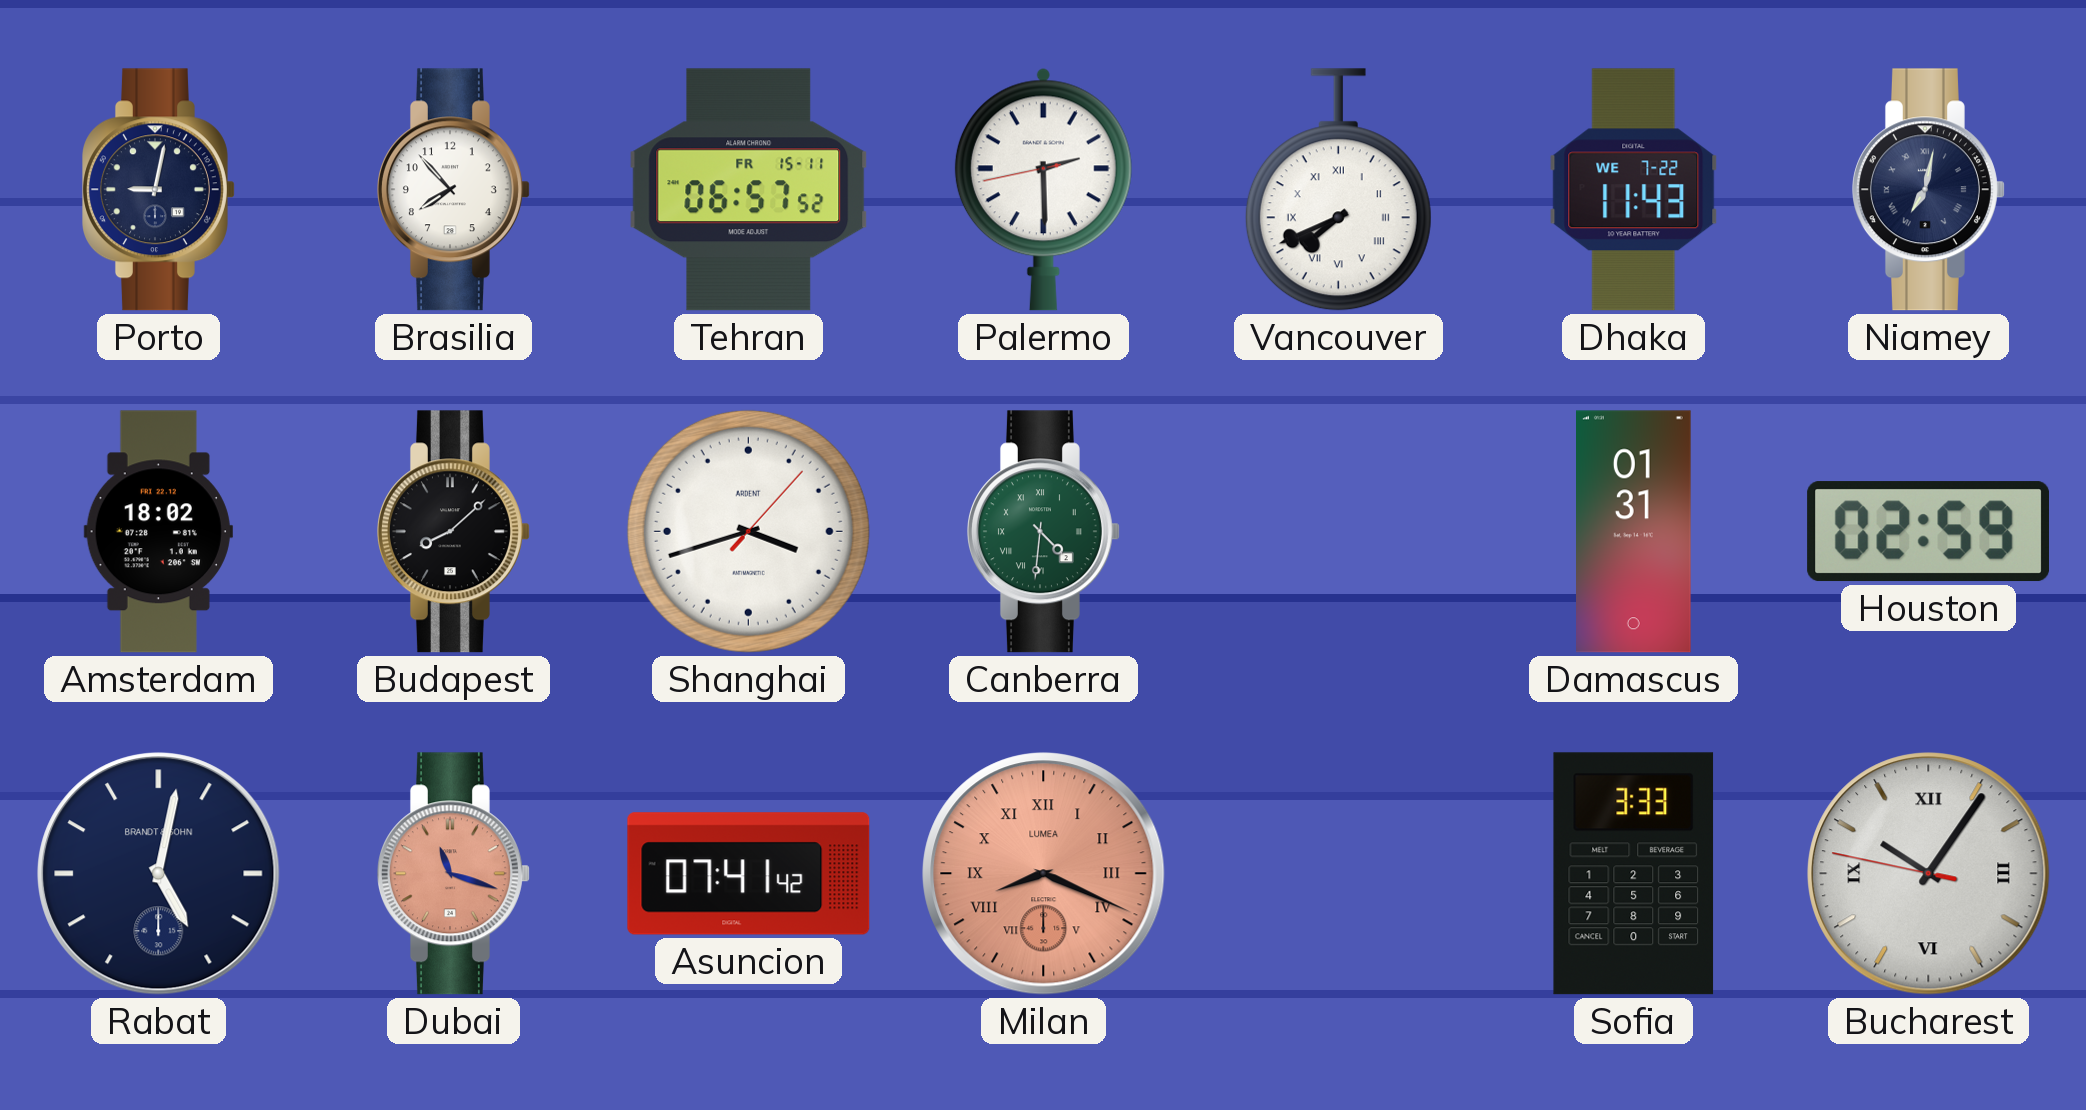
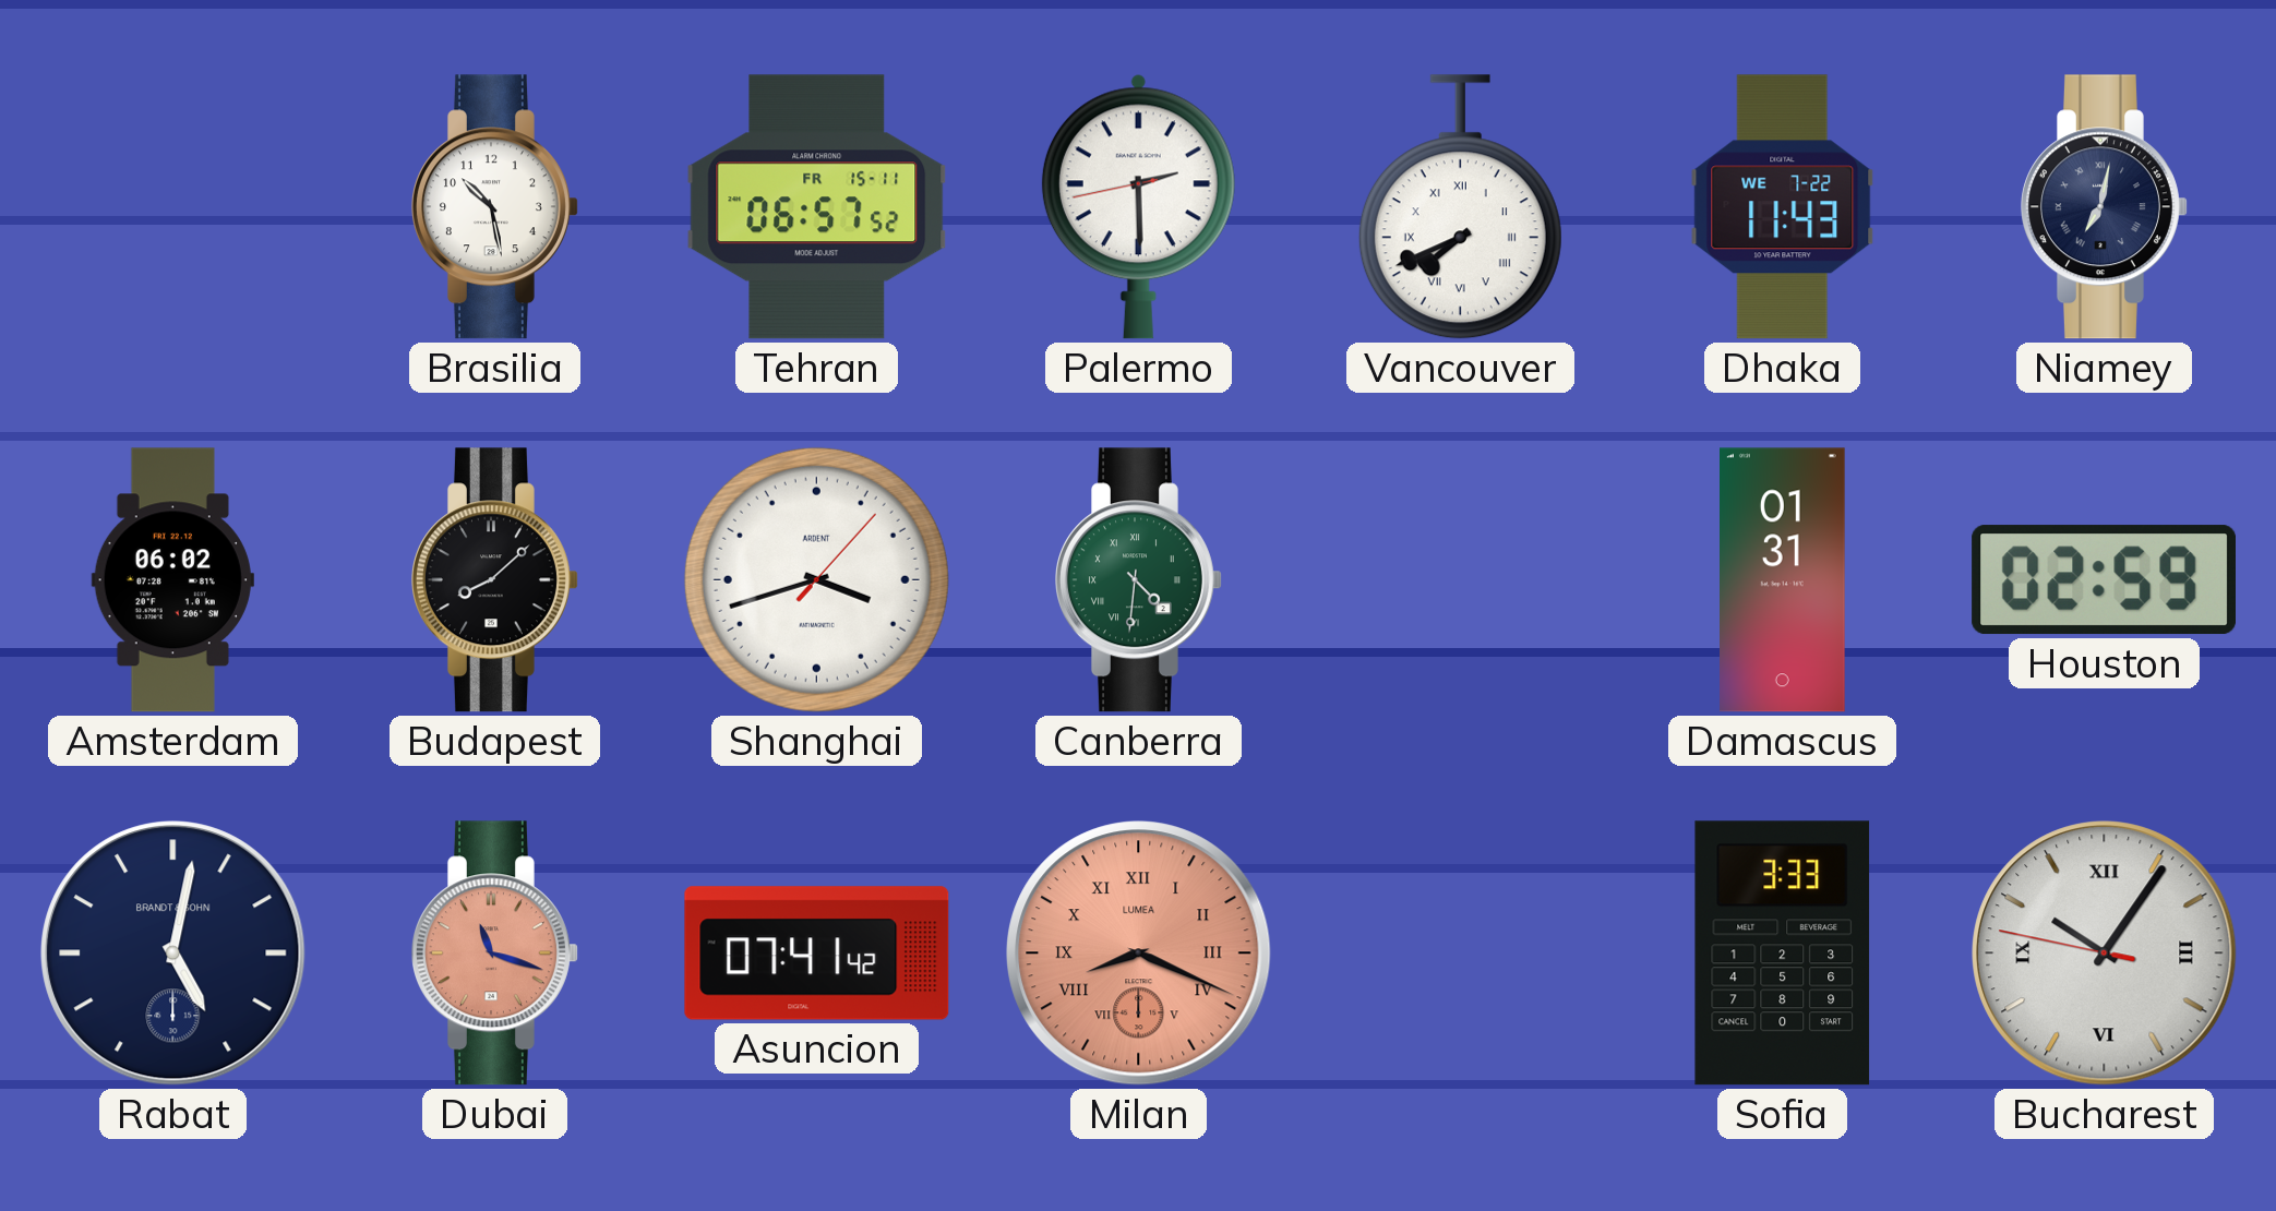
Porto: 9:02 -> none
Brasilia: 7:53 -> 10:28
Amsterdam: 18:02 -> 06:02
